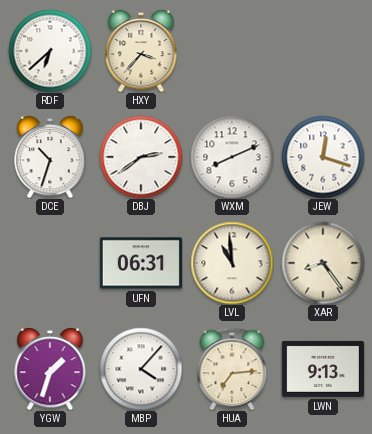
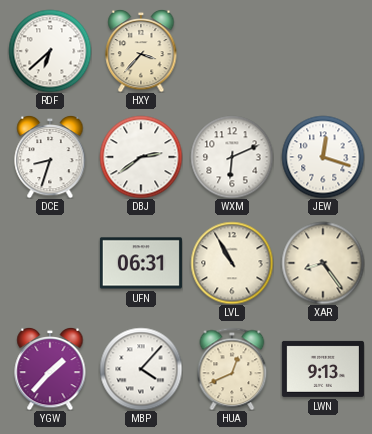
DCE: 10:33 -> 8:33
WXM: 8:11 -> 6:11
LVL: 10:59 -> 10:55
YGW: 1:33 -> 1:37
HUA: 7:14 -> 12:41
